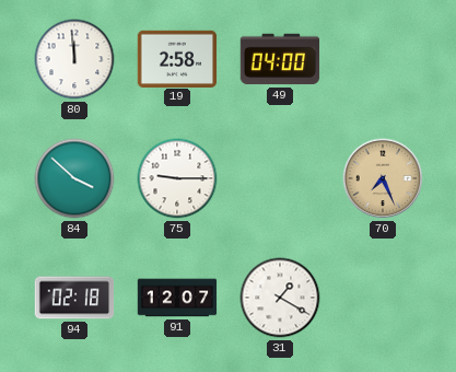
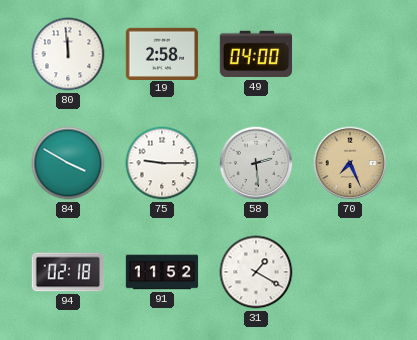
84: 3:52 -> 3:50
58: none -> 2:29
91: 12:07 -> 11:52
